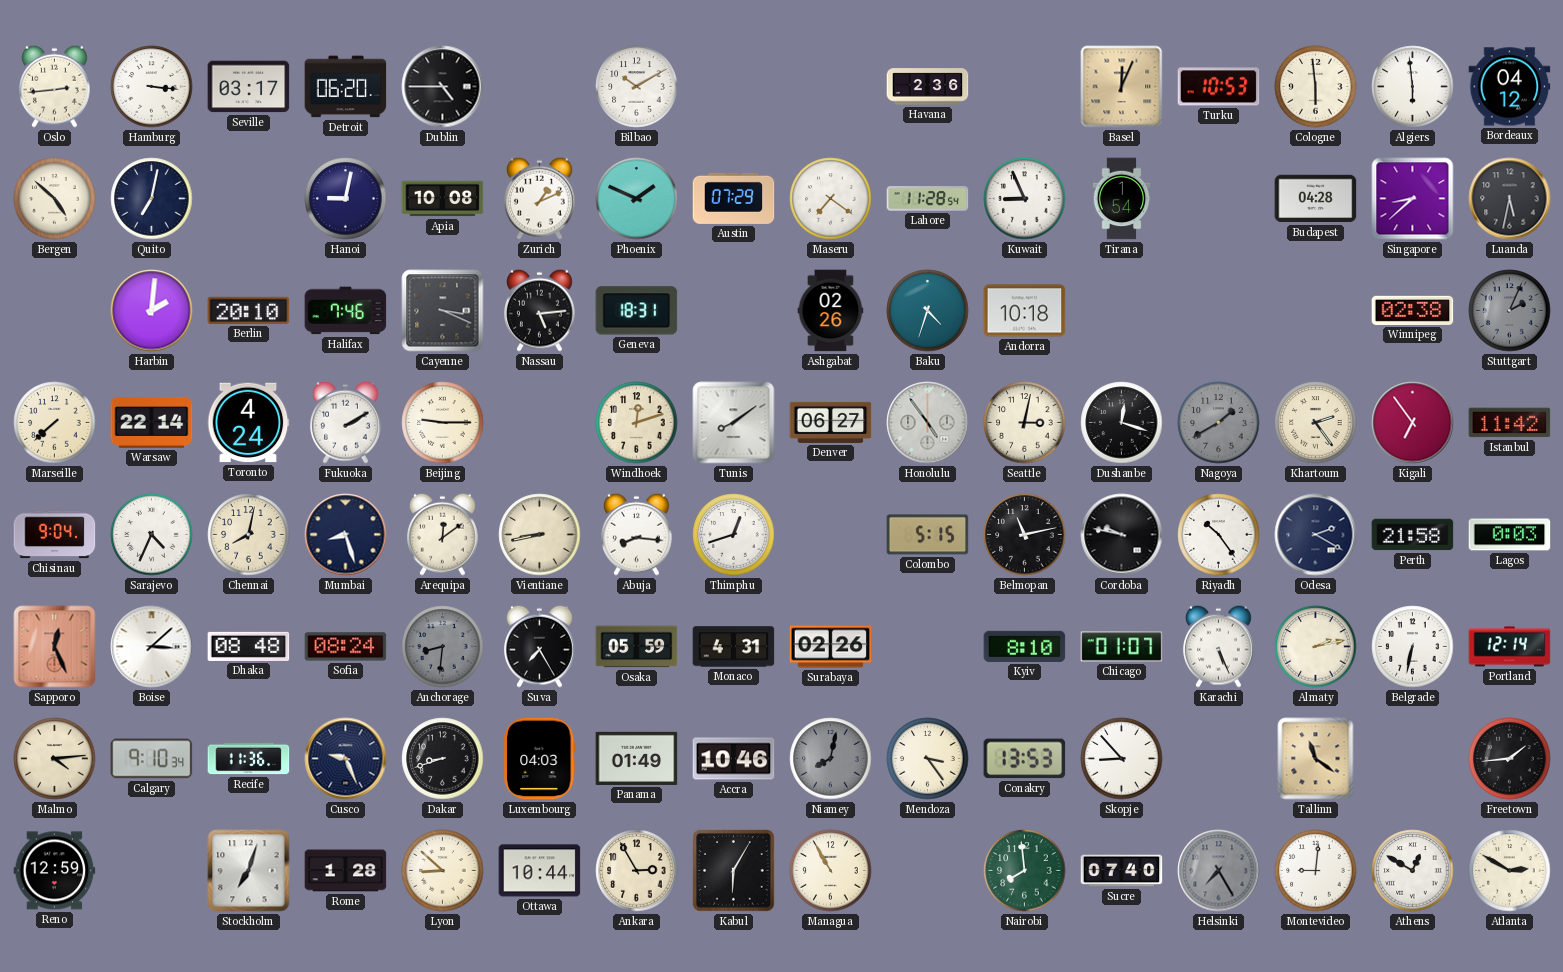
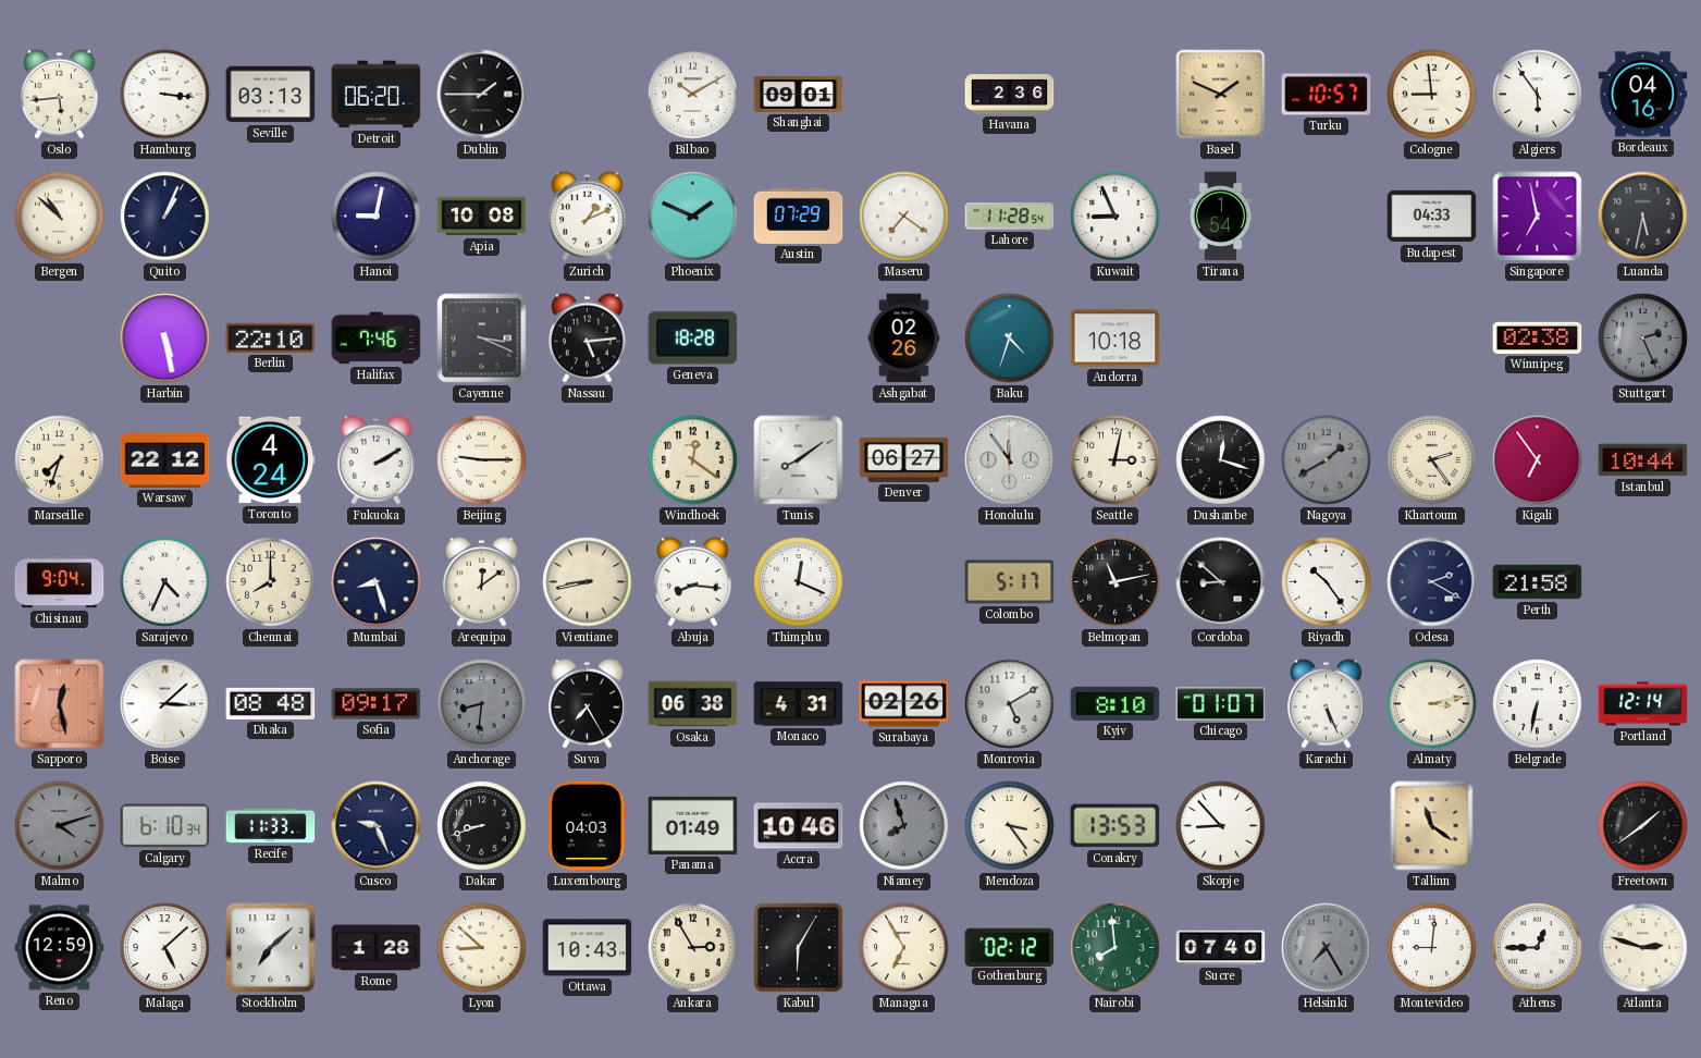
Oslo: 2:44 -> 5:44
Seville: 03:17 -> 03:13
Dublin: 4:45 -> 1:45
Shanghai: none -> 09:01
Basel: 12:04 -> 1:49
Turku: 10:53 -> 10:57
Cologne: 5:59 -> 8:59
Algiers: 5:59 -> 5:54
Bordeaux: 04:12 -> 04:16
Bergen: 4:52 -> 10:52
Quito: 7:02 -> 1:04
Budapest: 04:28 -> 04:33
Singapore: 8:38 -> 6:58
Harbin: 2:01 -> 5:28
Berlin: 20:10 -> 22:10
Geneva: 18:31 -> 18:28
Stuttgart: 2:04 -> 2:26
Marseille: 7:38 -> 7:33
Warsaw: 22:14 -> 22:12
Windhoek: 12:12 -> 12:21
Honolulu: 4:54 -> 11:54
Istanbul: 11:42 -> 10:44
Chennai: 8:02 -> 8:00
Thimphu: 12:42 -> 12:19
Colombo: 5:15 -> 5:17
Cordoba: 9:47 -> 8:52
Lagos: 0:03 -> none
Sapporo: 12:26 -> 12:28
Sofia: 08:24 -> 09:17
Osaka: 05:59 -> 06:38
Monrovia: none -> 5:10
Almaty: 2:13 -> 3:13
Malmo: 4:14 -> 4:12
Malmo dial: cream -> grey
Calgary: 9:10 -> 6:10
Recife: 11:36 -> 11:33
Niamey: 8:02 -> 7:57
Freetown: 1:44 -> 1:39
Malaga: none -> 5:08
Stockholm: 7:03 -> 7:08
Ottawa: 10:44 -> 10:43
Managua: 10:55 -> 6:55
Gothenburg: none -> 02:12
Athens: 12:50 -> 12:45
Atlanta: 2:50 -> 2:48
